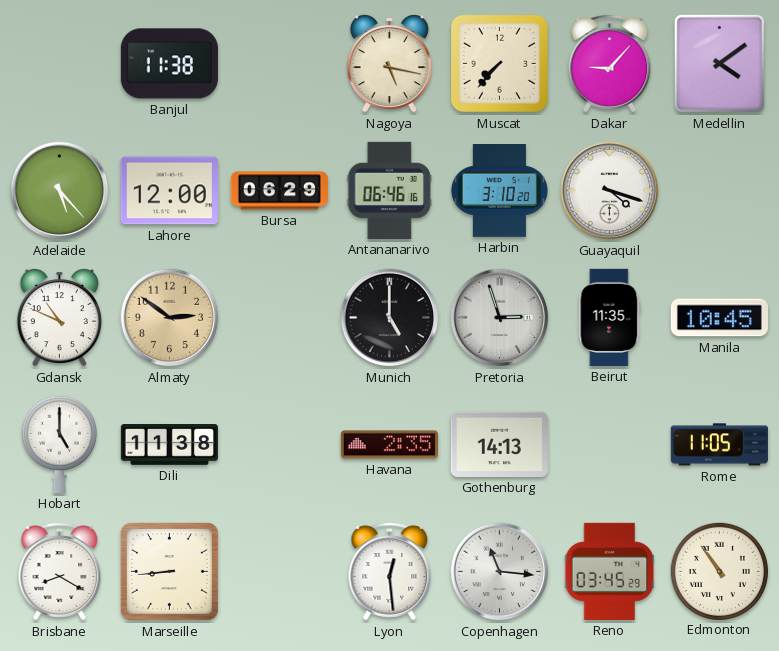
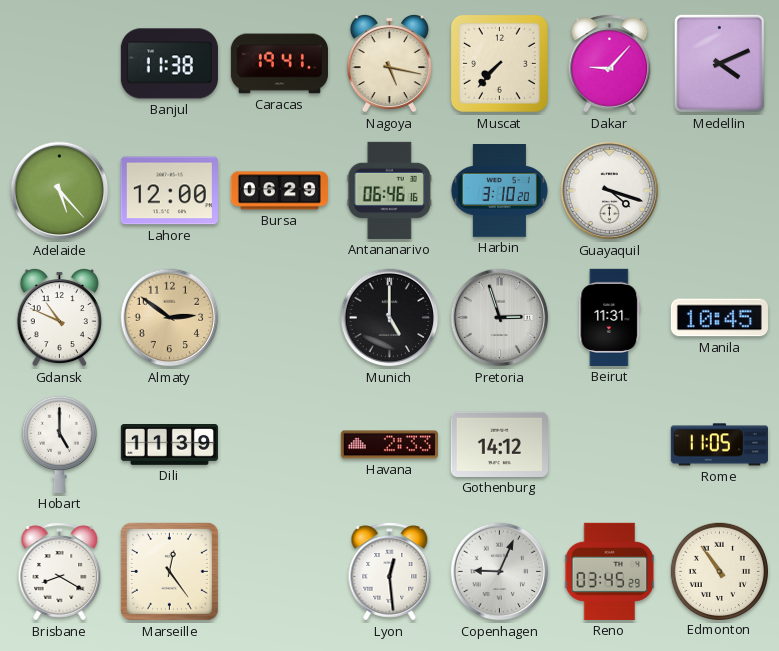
Caracas: none -> 19:41
Medellin: 4:09 -> 4:11
Beirut: 11:35 -> 11:31
Dili: 11:38 -> 11:39
Havana: 2:35 -> 2:33
Gothenburg: 14:13 -> 14:12
Marseille: 8:44 -> 12:24
Copenhagen: 11:16 -> 9:04
